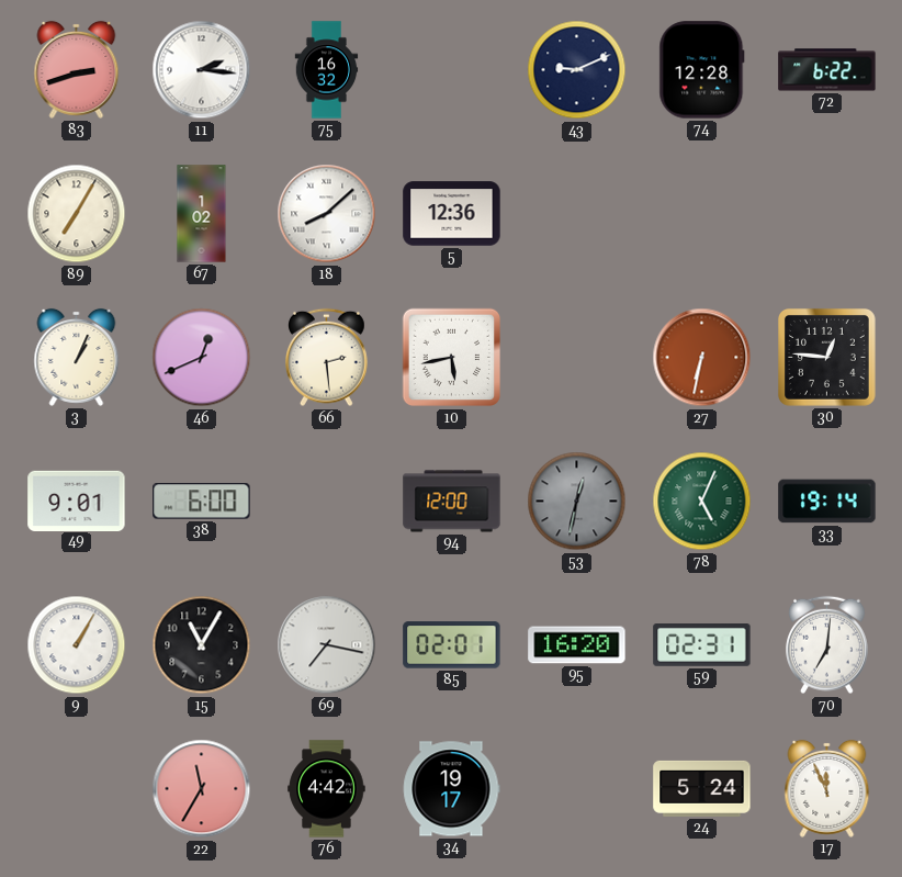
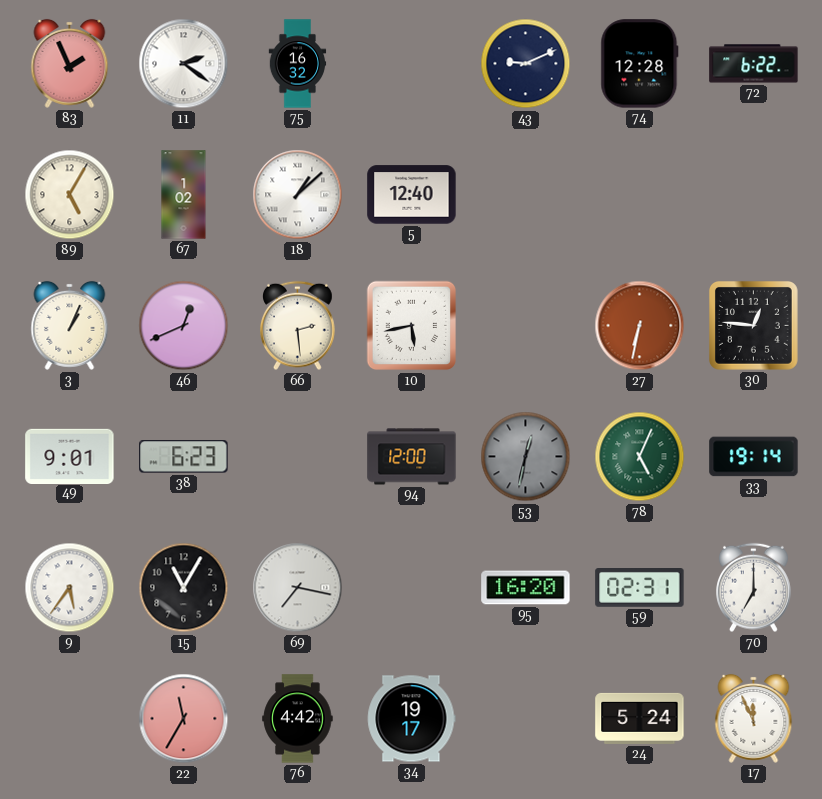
83: 2:42 -> 1:56
11: 2:16 -> 2:21
89: 7:05 -> 5:05
18: 8:08 -> 1:08
5: 12:36 -> 12:40
38: 6:00 -> 6:23
9: 1:05 -> 5:36
85: 02:01 -> none
70: 7:01 -> 7:00
